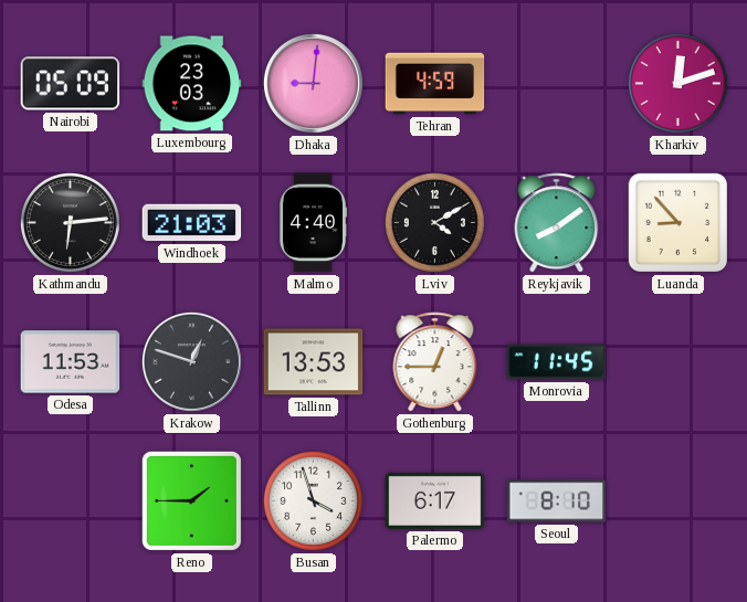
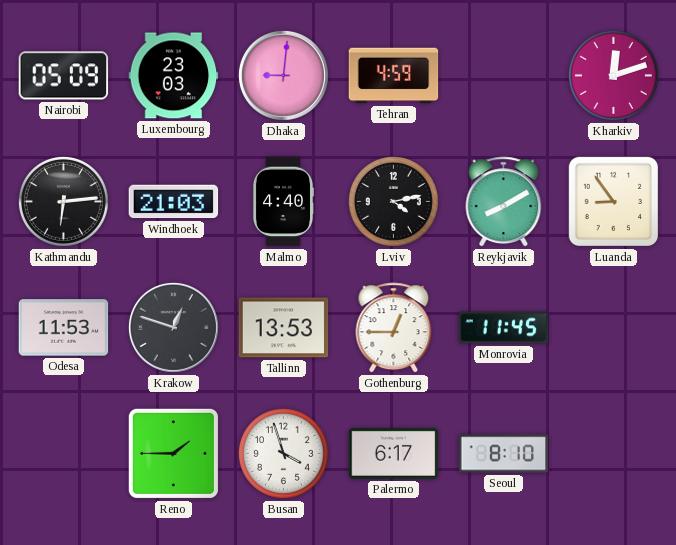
Lviv: 4:10 -> 4:13
Reykjavik: 8:09 -> 8:10
Luanda: 8:53 -> 8:54
